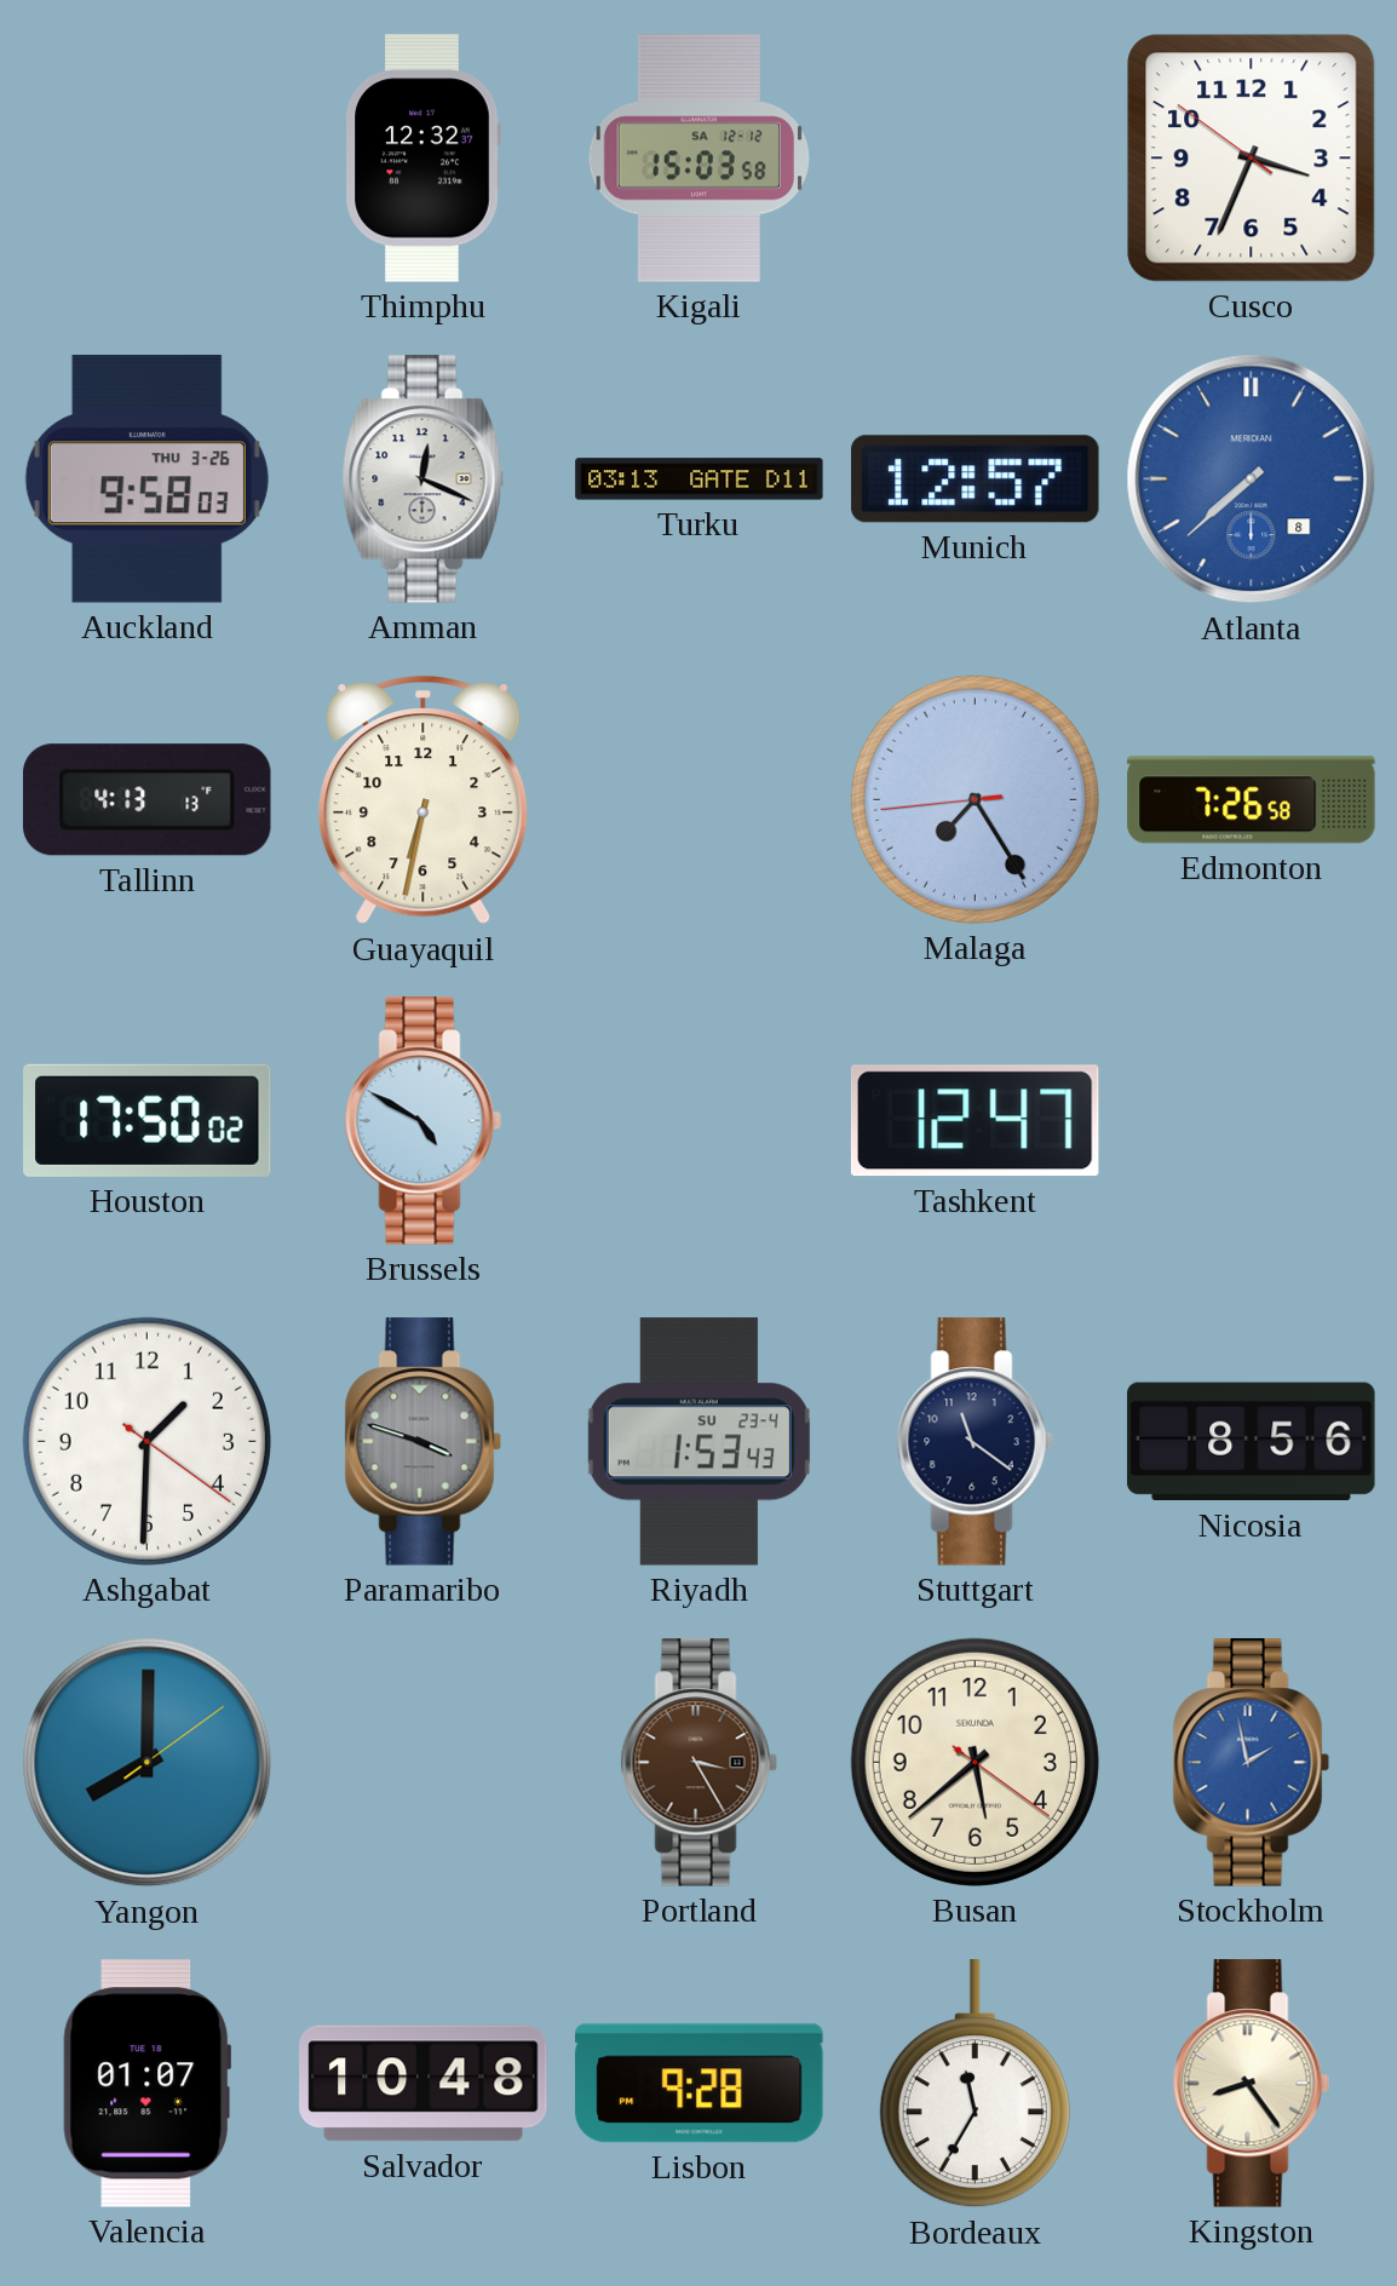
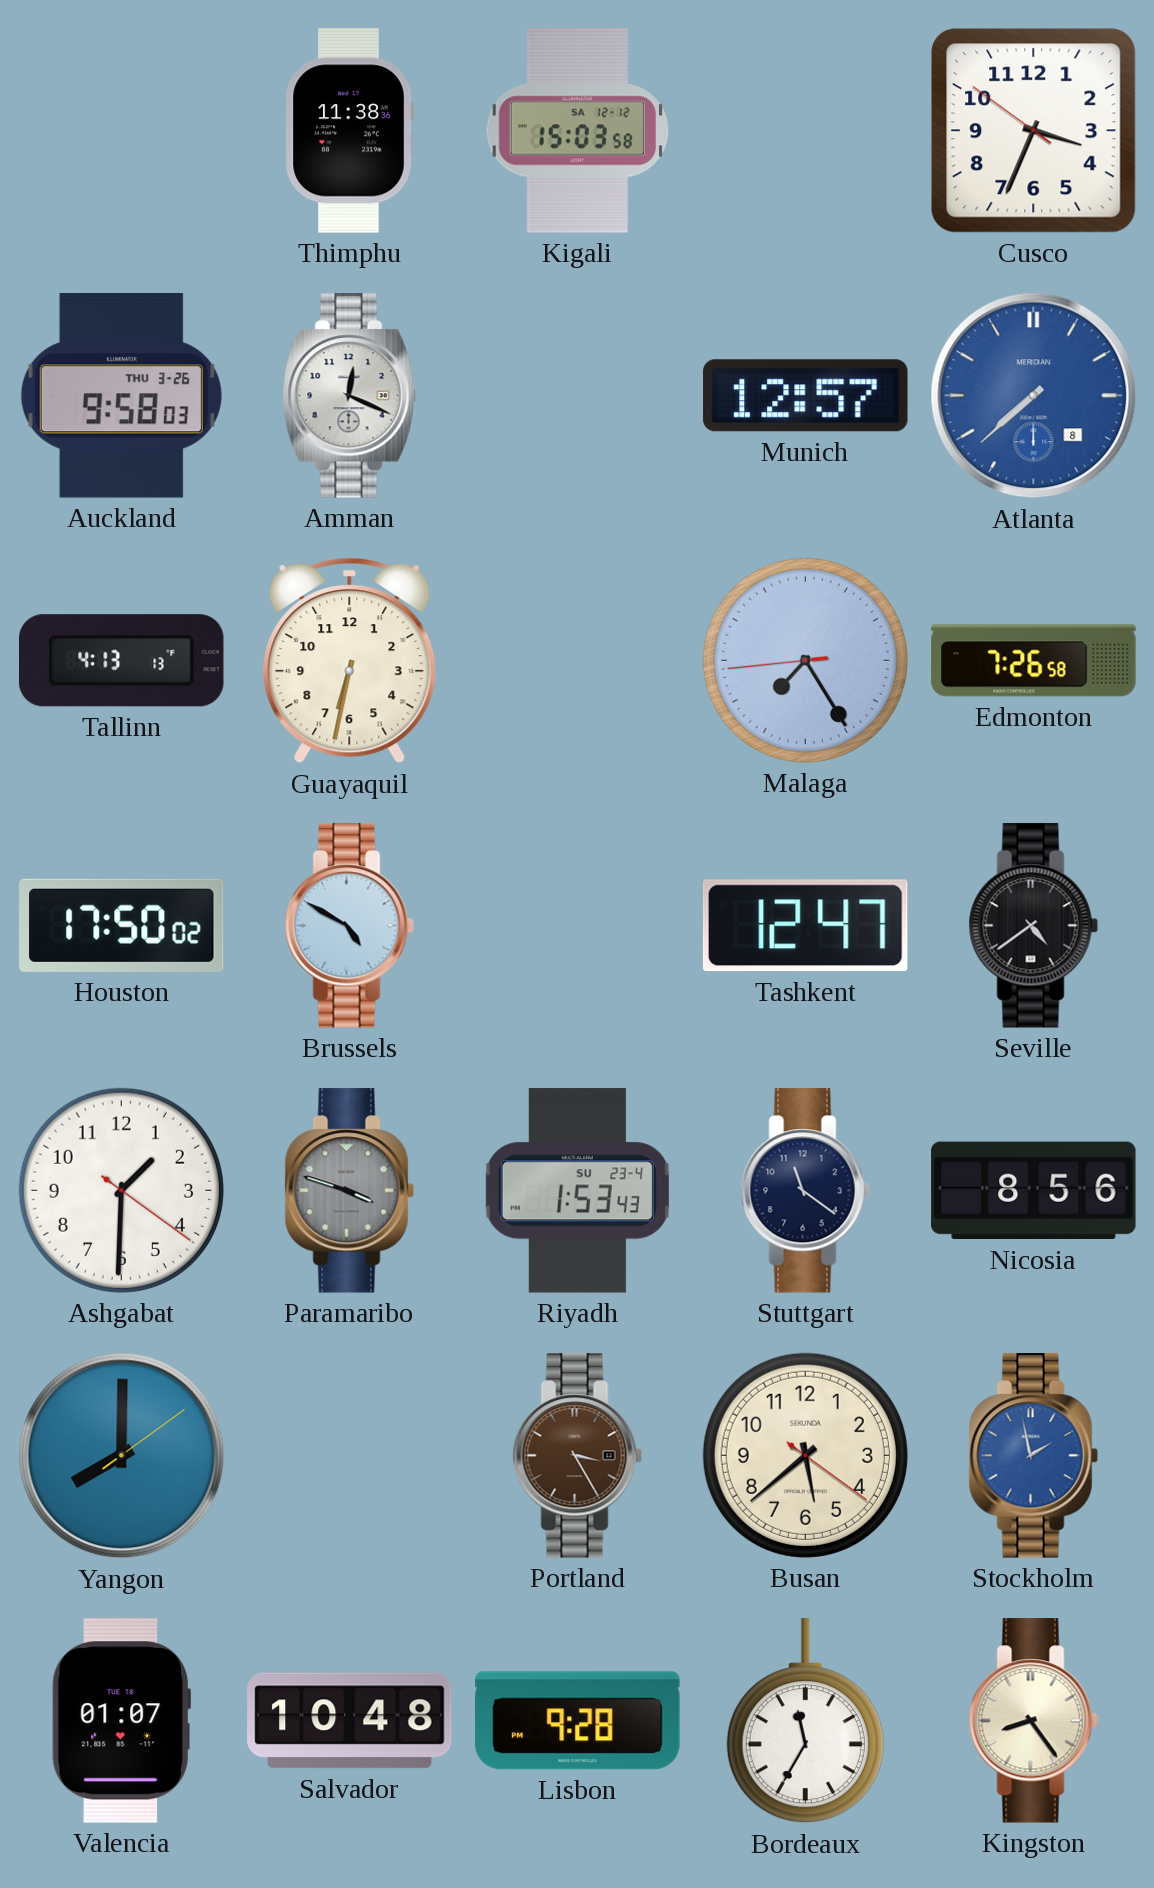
Thimphu: 12:32 -> 11:38
Turku: 03:13 -> none
Seville: none -> 4:39
